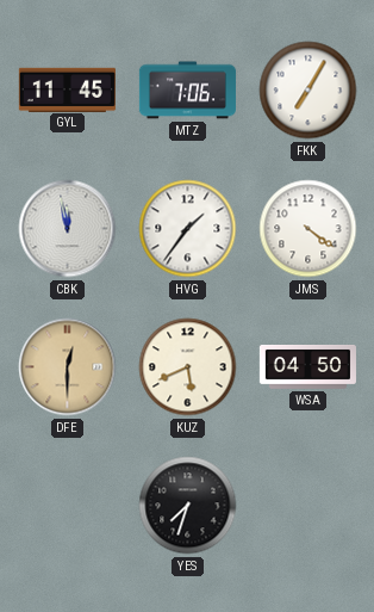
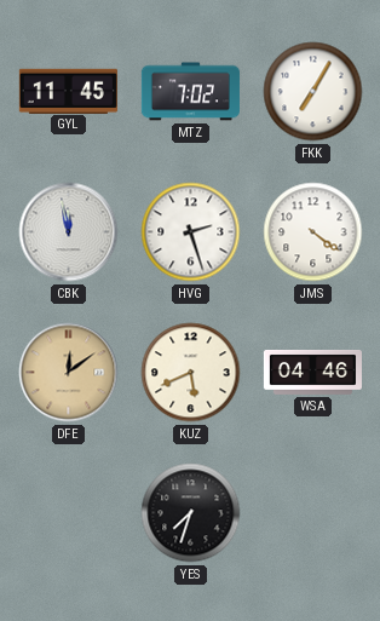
MTZ: 7:06 -> 7:02
HVG: 1:36 -> 2:27
DFE: 12:30 -> 12:09
WSA: 04:50 -> 04:46
